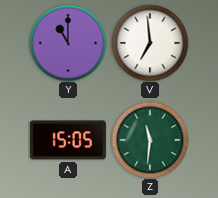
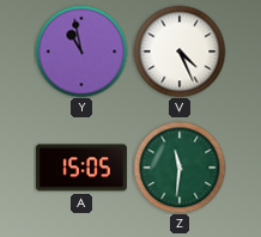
Y: 11:00 -> 10:58
V: 6:59 -> 4:26
